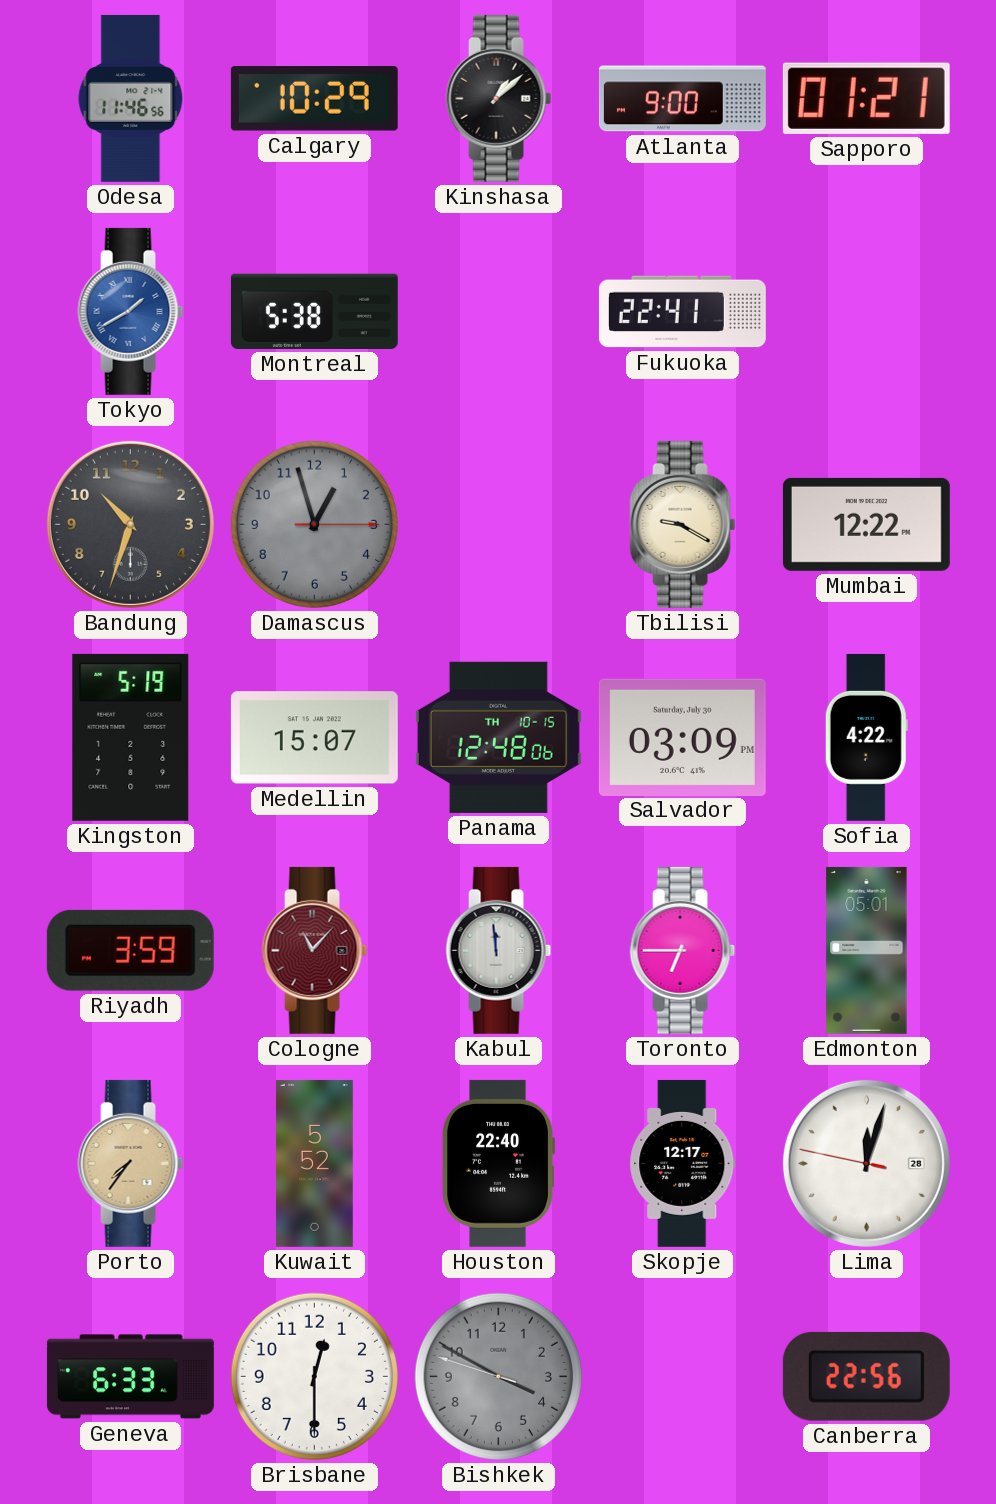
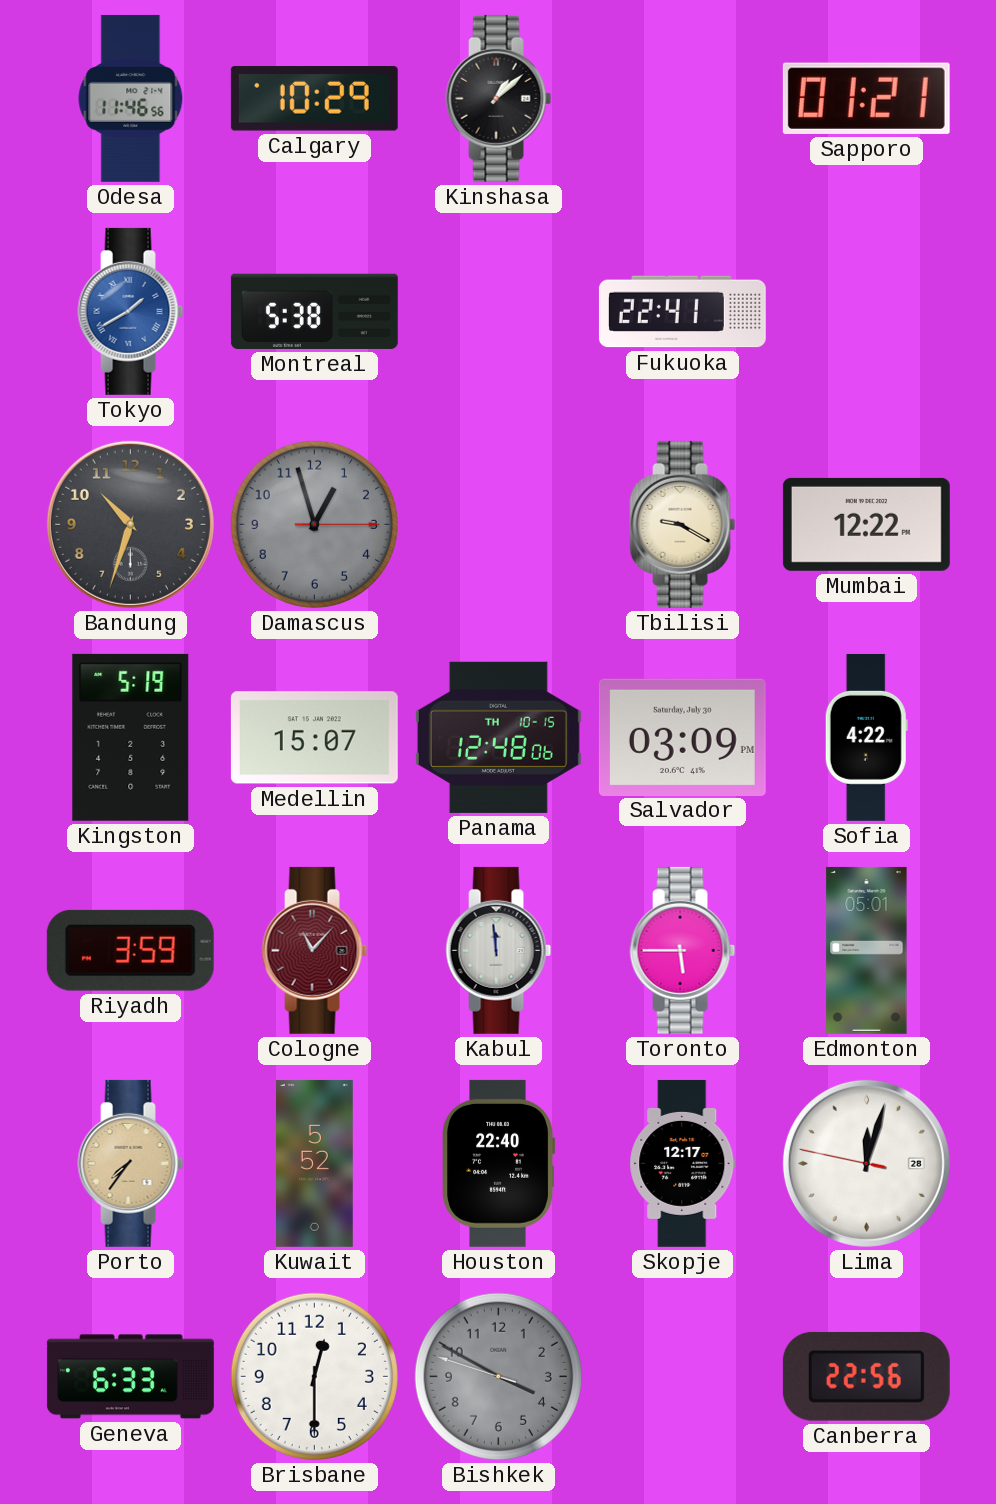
Atlanta: 9:00 -> none
Toronto: 6:45 -> 5:45
